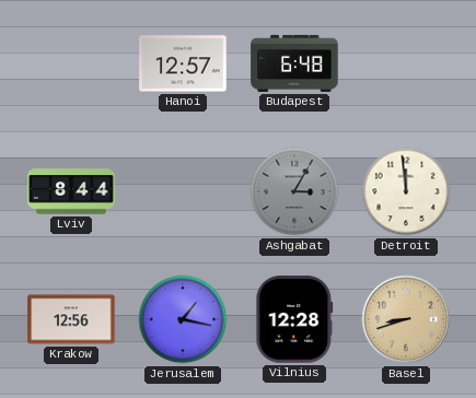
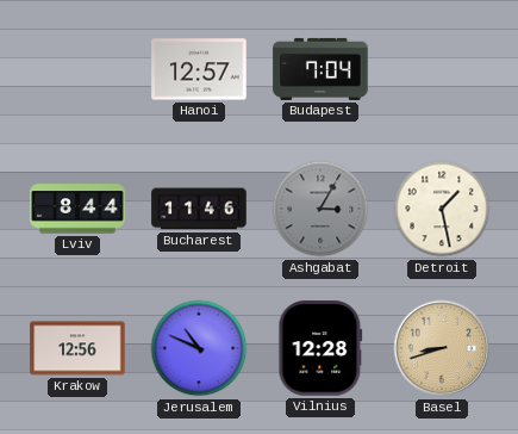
Budapest: 6:48 -> 7:04
Bucharest: none -> 11:46
Detroit: 11:59 -> 1:28
Jerusalem: 1:17 -> 10:49
